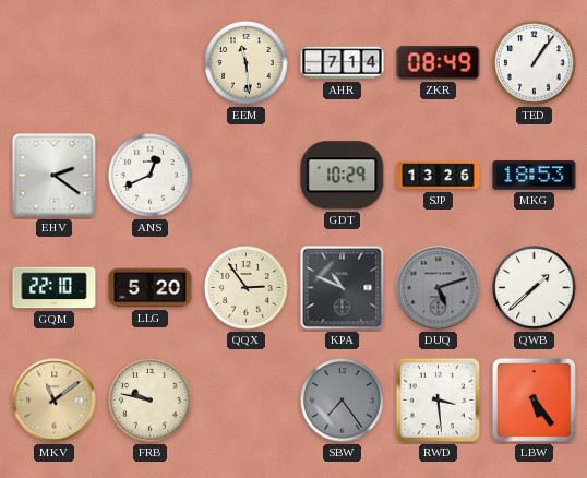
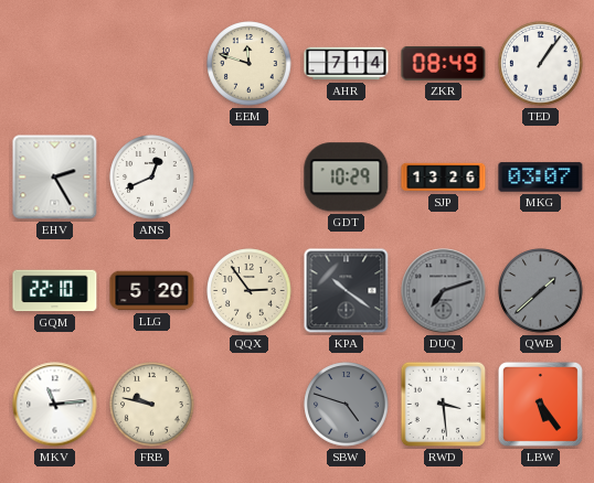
EEM: 11:29 -> 11:48
EHV: 2:21 -> 2:25
MKG: 18:53 -> 03:07
KPA: 10:49 -> 10:21
DUQ: 5:12 -> 7:12
QWB dial: white -> grey
MKV: 11:09 -> 11:14
MKV dial: champagne -> white
SBW: 7:24 -> 4:48
